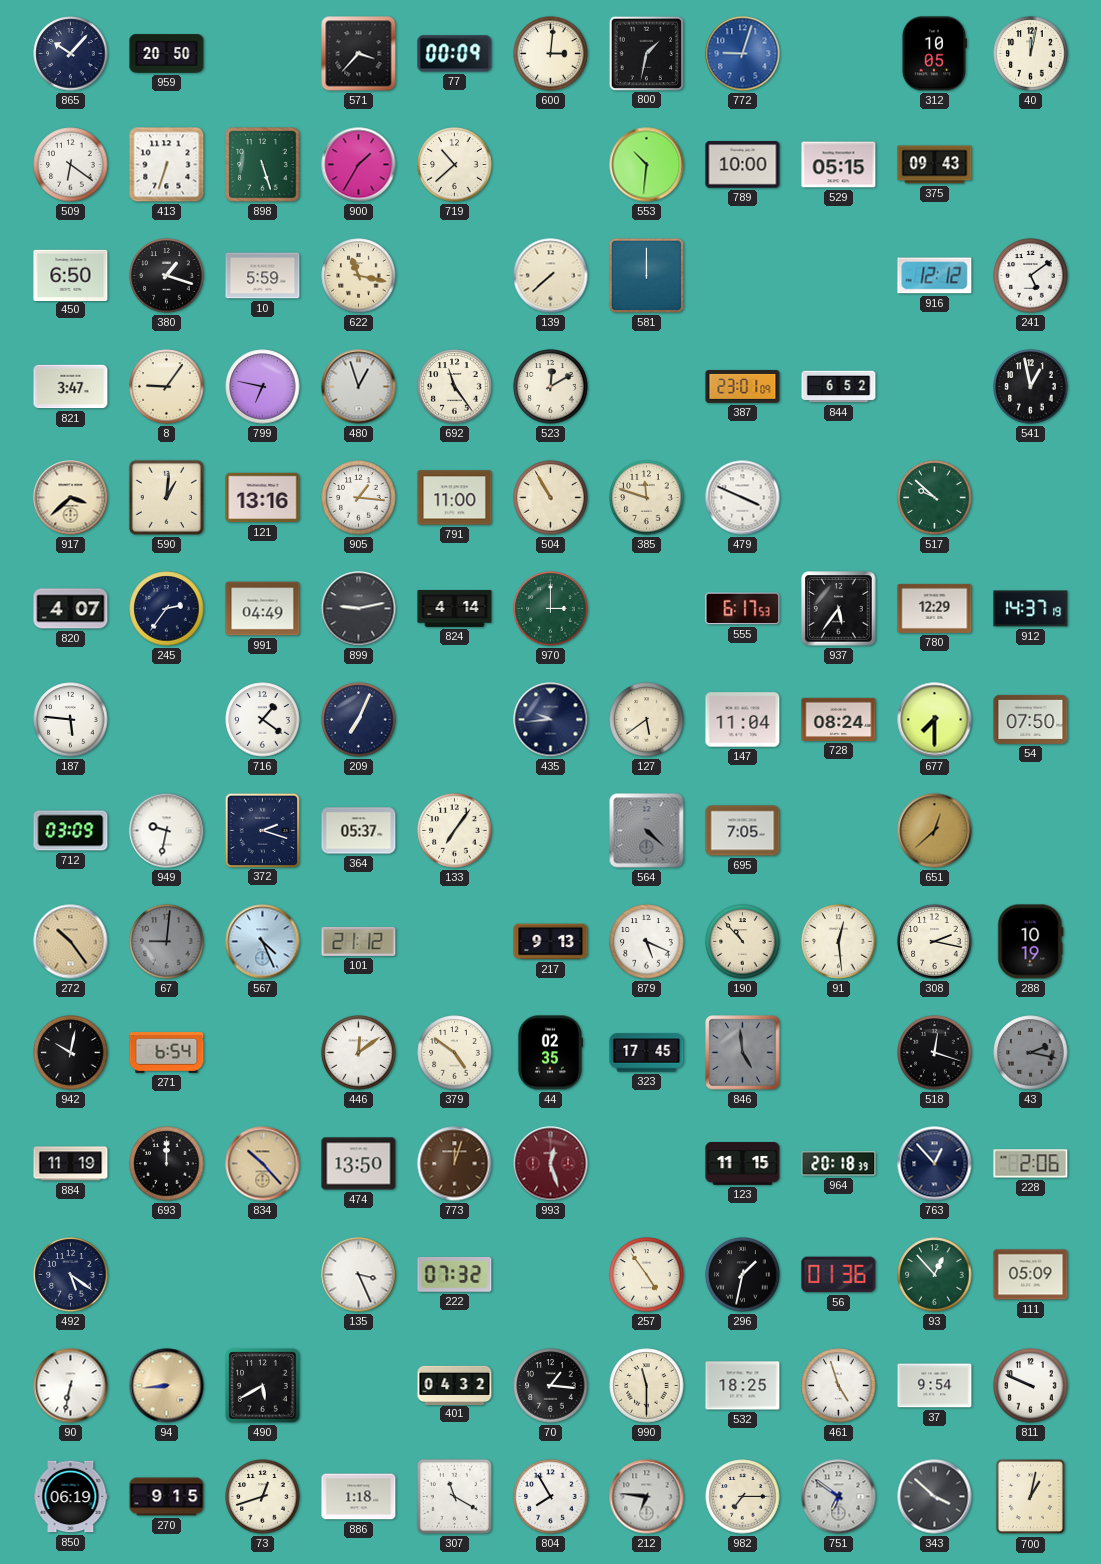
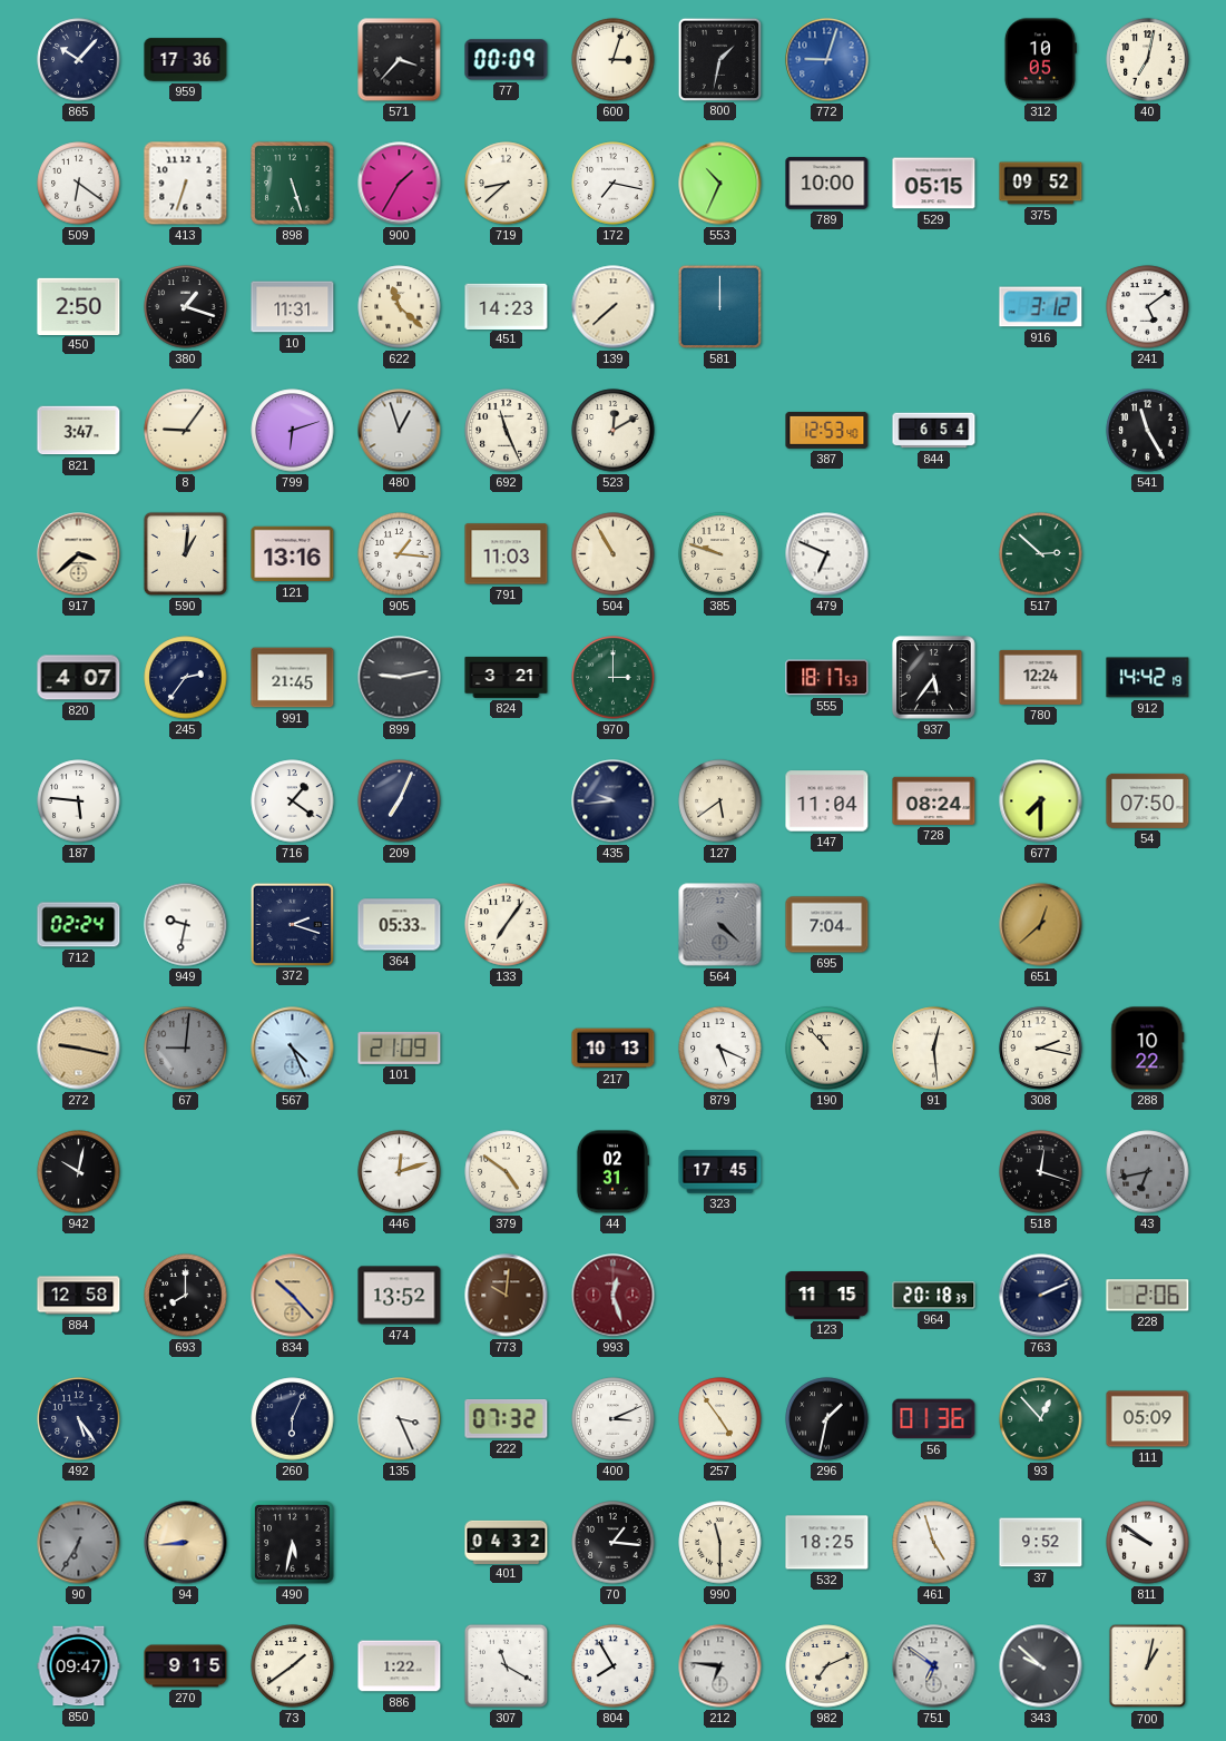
959: 20:50 -> 17:36
600: 3:01 -> 3:03
40: 12:02 -> 7:02
719: 10:38 -> 8:38
172: none -> 7:17
553: 10:31 -> 10:34
375: 09:43 -> 09:52
450: 6:50 -> 2:50
10: 5:59 -> 11:31
622: 11:17 -> 11:22
451: none -> 14:23
916: 12:12 -> 3:12
799: 6:47 -> 6:12
692: 11:24 -> 11:26
387: 23:01 -> 12:53
844: 6:52 -> 6:54
541: 12:58 -> 11:25
791: 11:00 -> 11:03
385: 11:48 -> 9:48
479: 3:49 -> 6:49
517: 9:52 -> 2:52
991: 04:49 -> 21:45
824: 4:14 -> 3:21
555: 6:17 -> 18:17
780: 12:29 -> 12:24
912: 14:37 -> 14:42
712: 03:09 -> 02:24
364: 05:37 -> 05:33
695: 7:05 -> 7:04
272: 10:24 -> 9:17
101: 21:12 -> 21:09
217: 9:13 -> 10:13
288: 10:19 -> 10:22
271: 6:54 -> none
446: 12:09 -> 12:12
44: 02:35 -> 02:31
846: 4:59 -> none
43: 2:17 -> 6:43
884: 11:19 -> 12:58
693: 12:00 -> 8:00
474: 13:50 -> 13:52
773: 12:03 -> 10:01
763: 12:53 -> 2:11
492: 5:21 -> 5:24
260: none -> 6:04
400: none -> 3:11
90: 6:32 -> 6:35
90 dial: white -> grey
490: 5:40 -> 5:32
37: 9:54 -> 9:52
811: 9:49 -> 9:51
850: 06:19 -> 09:47
73: 12:42 -> 1:39
886: 1:18 -> 1:22
982: 7:15 -> 7:11
343: 3:52 -> 9:52
